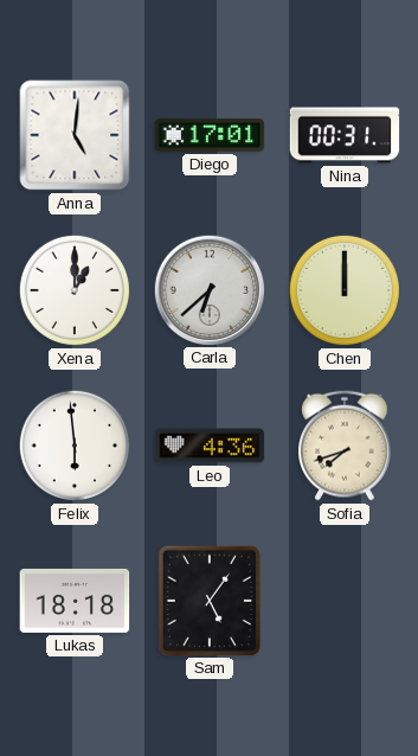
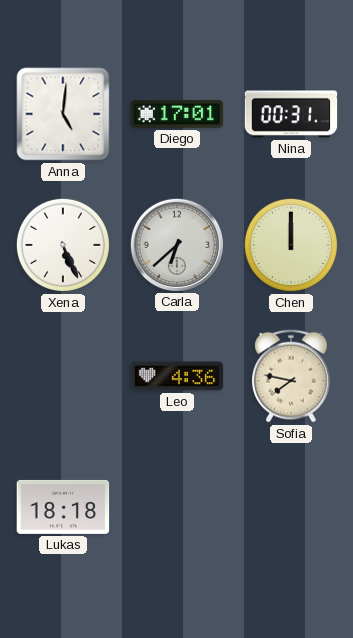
Xena: 1:00 -> 5:26
Felix: 5:59 -> none
Sofia: 7:42 -> 7:47
Sam: 5:06 -> none
